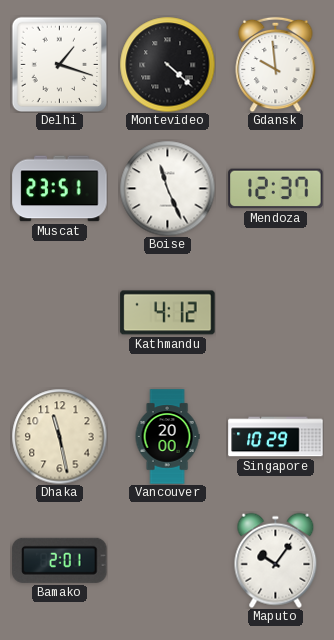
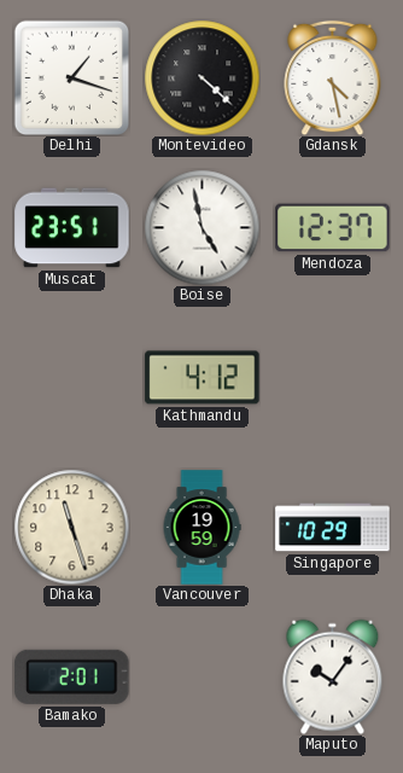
Gdansk: 9:59 -> 4:28
Boise: 11:26 -> 4:58
Dhaka: 11:28 -> 11:27
Vancouver: 20:00 -> 19:59
